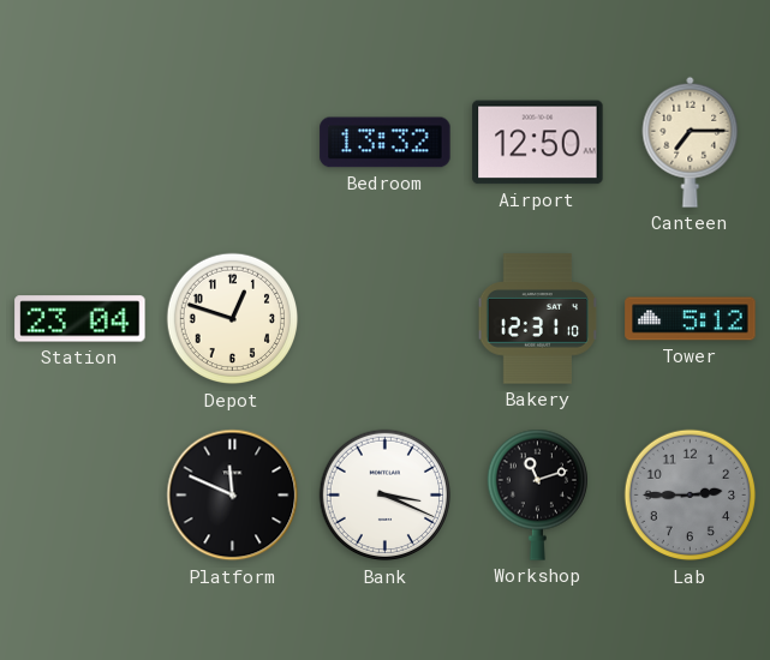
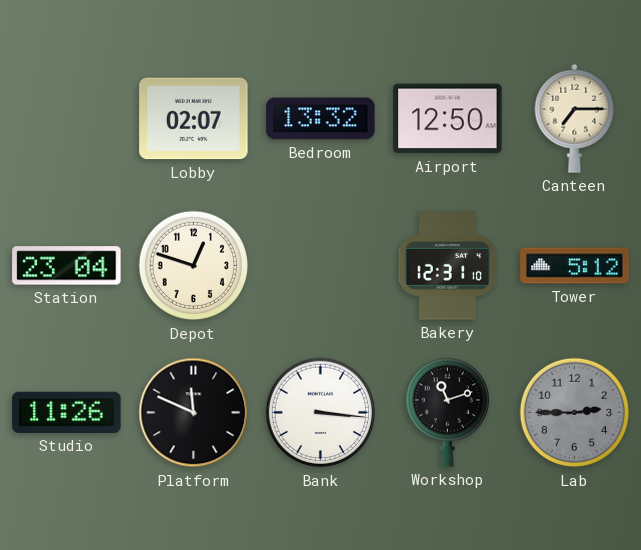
Lobby: none -> 02:07
Studio: none -> 11:26
Bank: 3:19 -> 3:16
